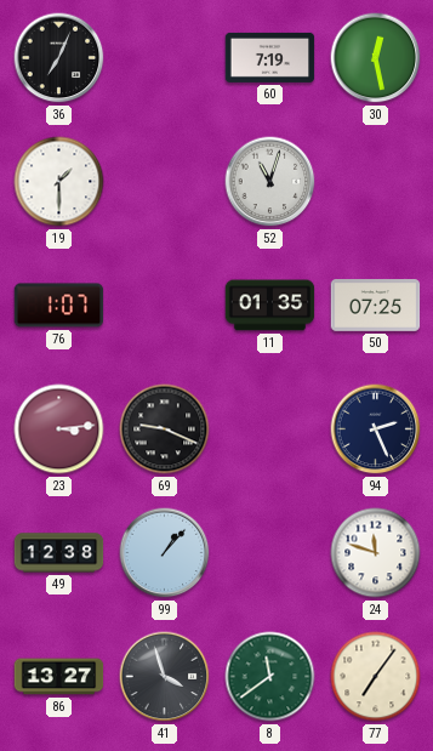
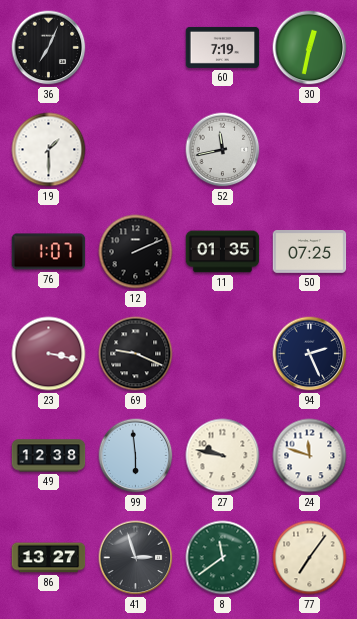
30: 12:28 -> 12:32
52: 11:03 -> 11:43
12: none -> 2:11
23: 3:14 -> 3:17
99: 1:07 -> 5:59
27: none -> 9:47
41: 3:57 -> 2:57
